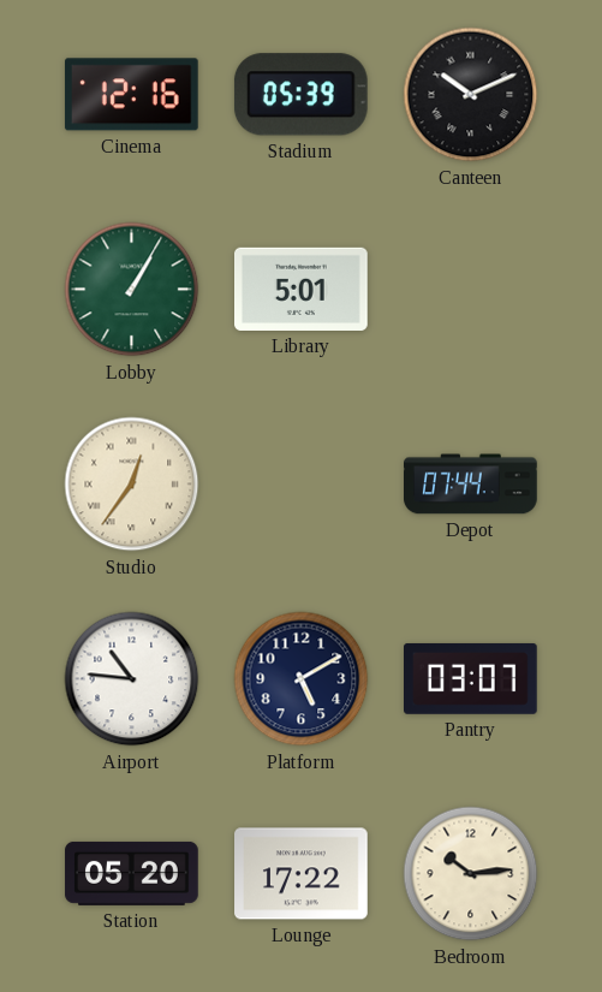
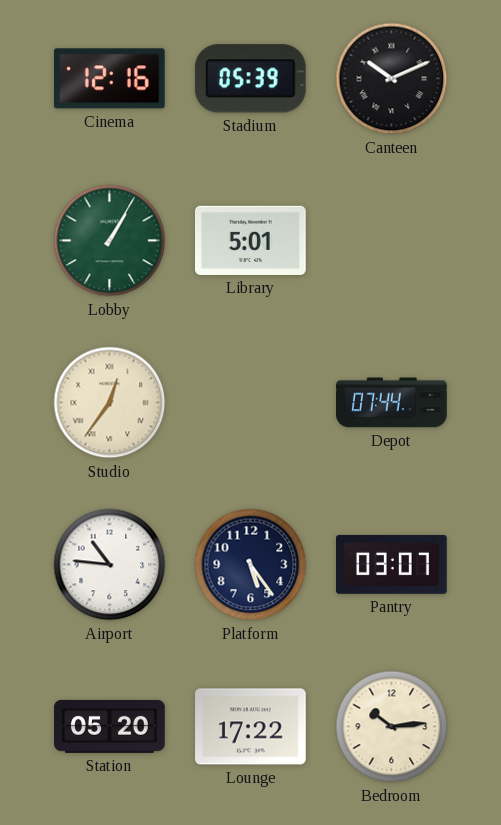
Platform: 5:10 -> 5:24
